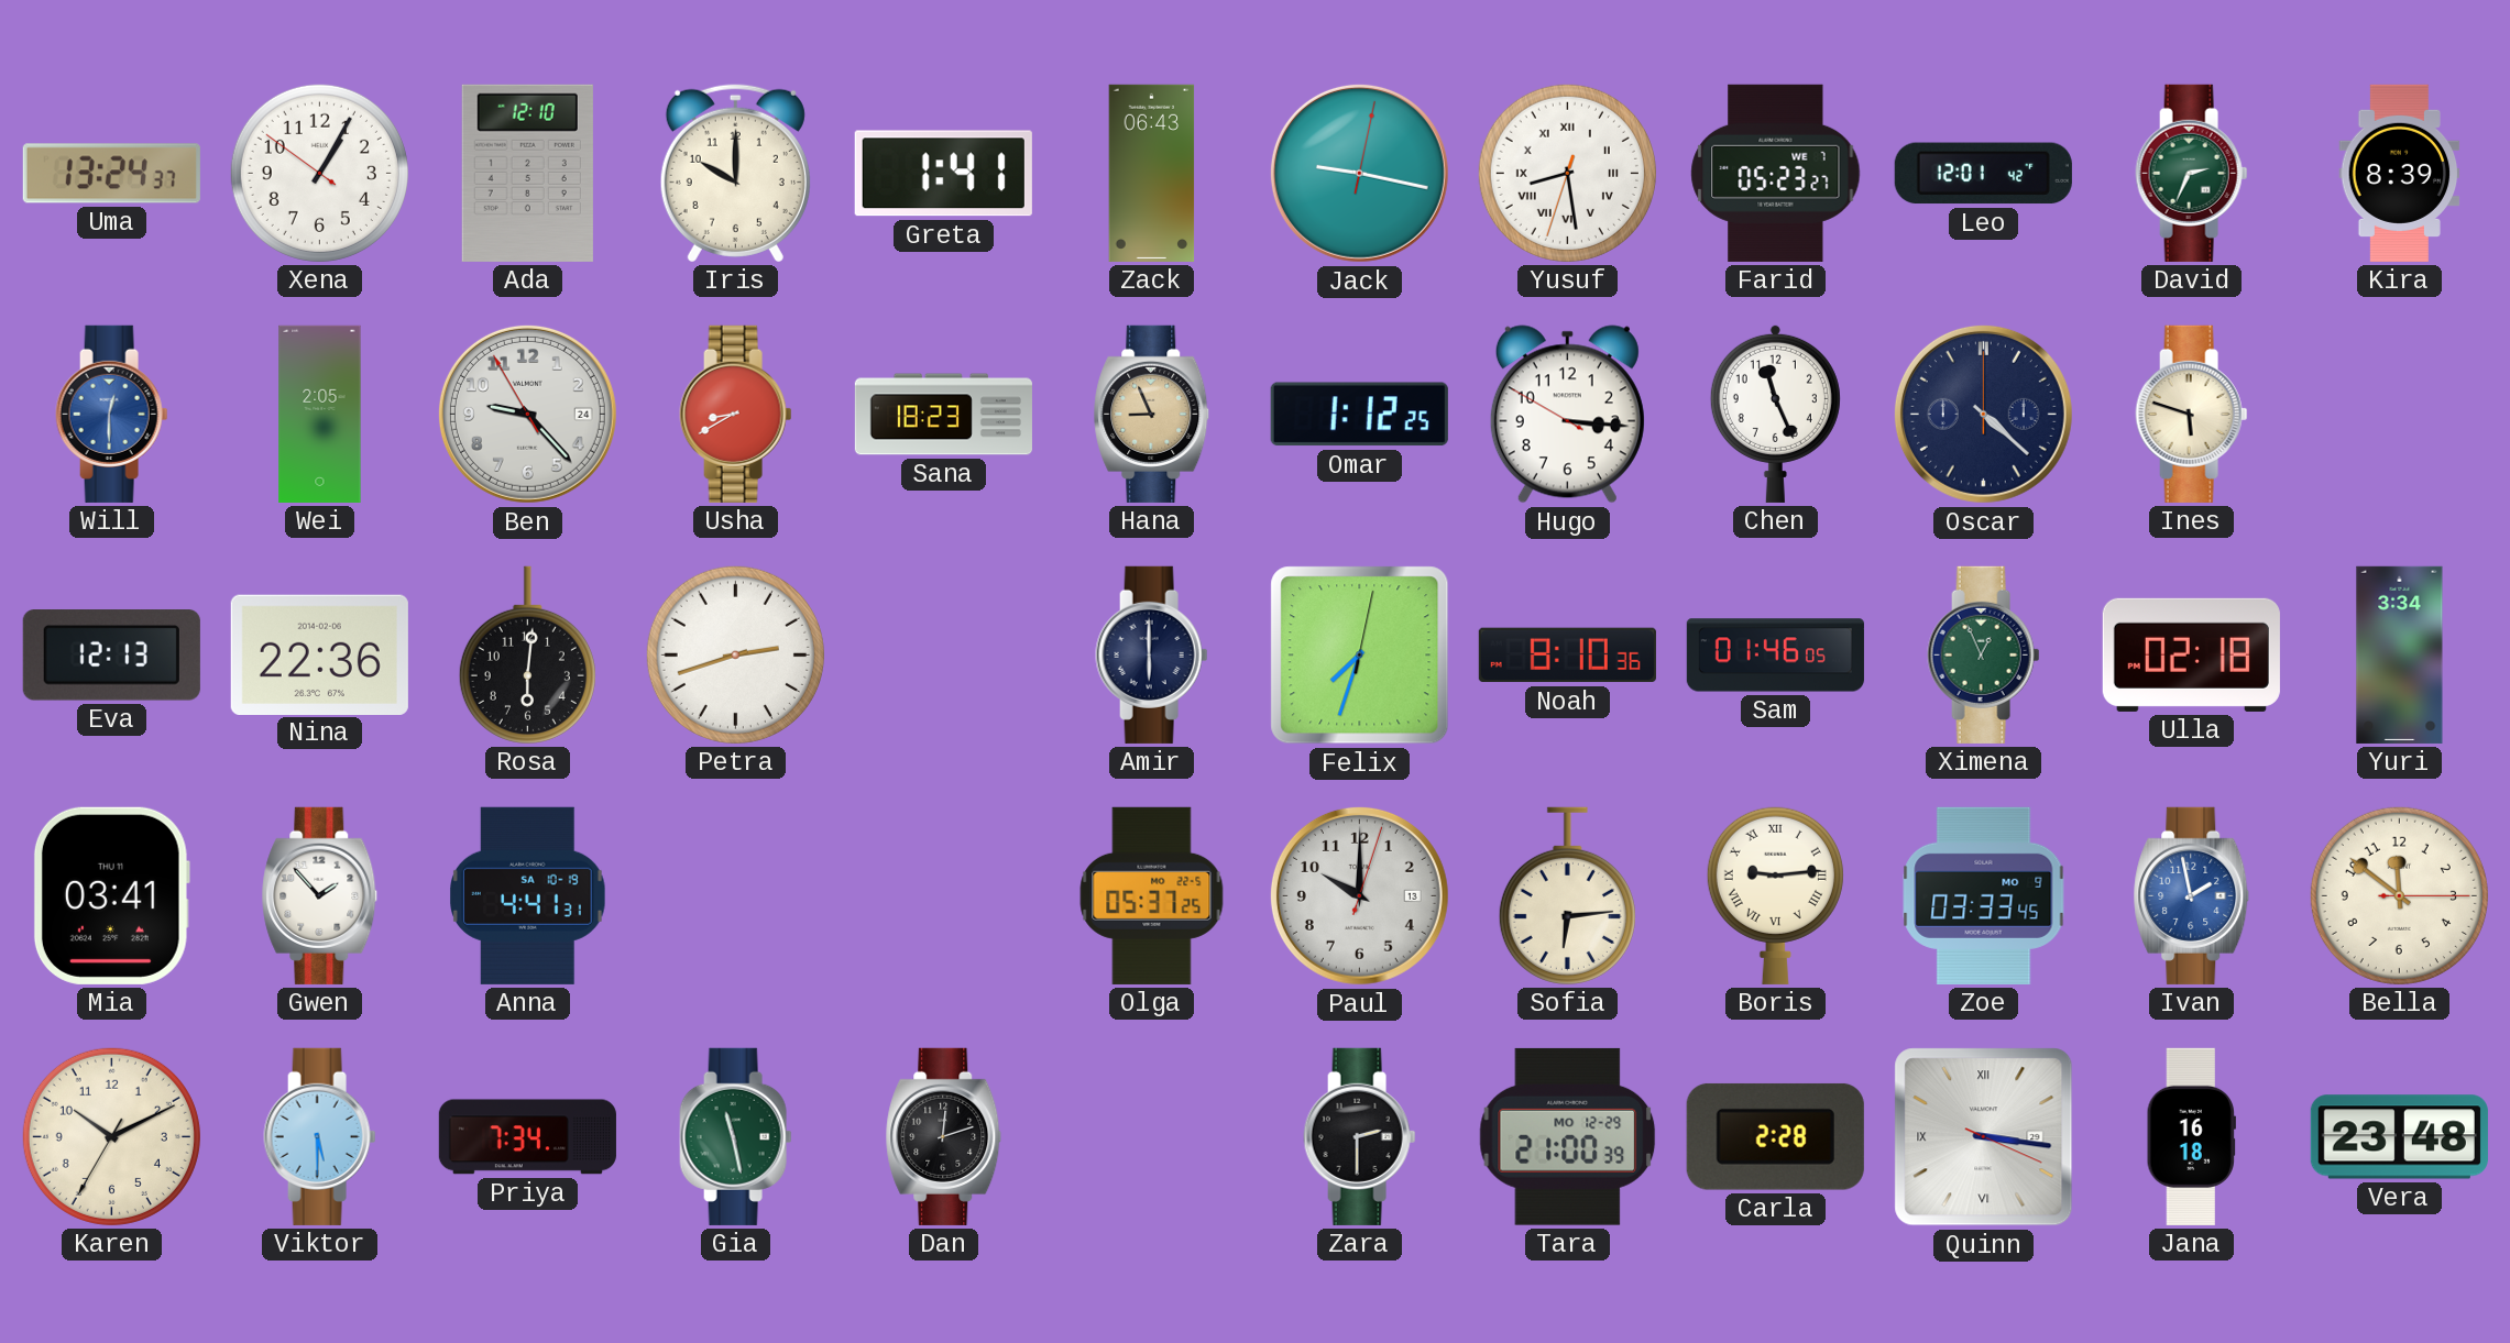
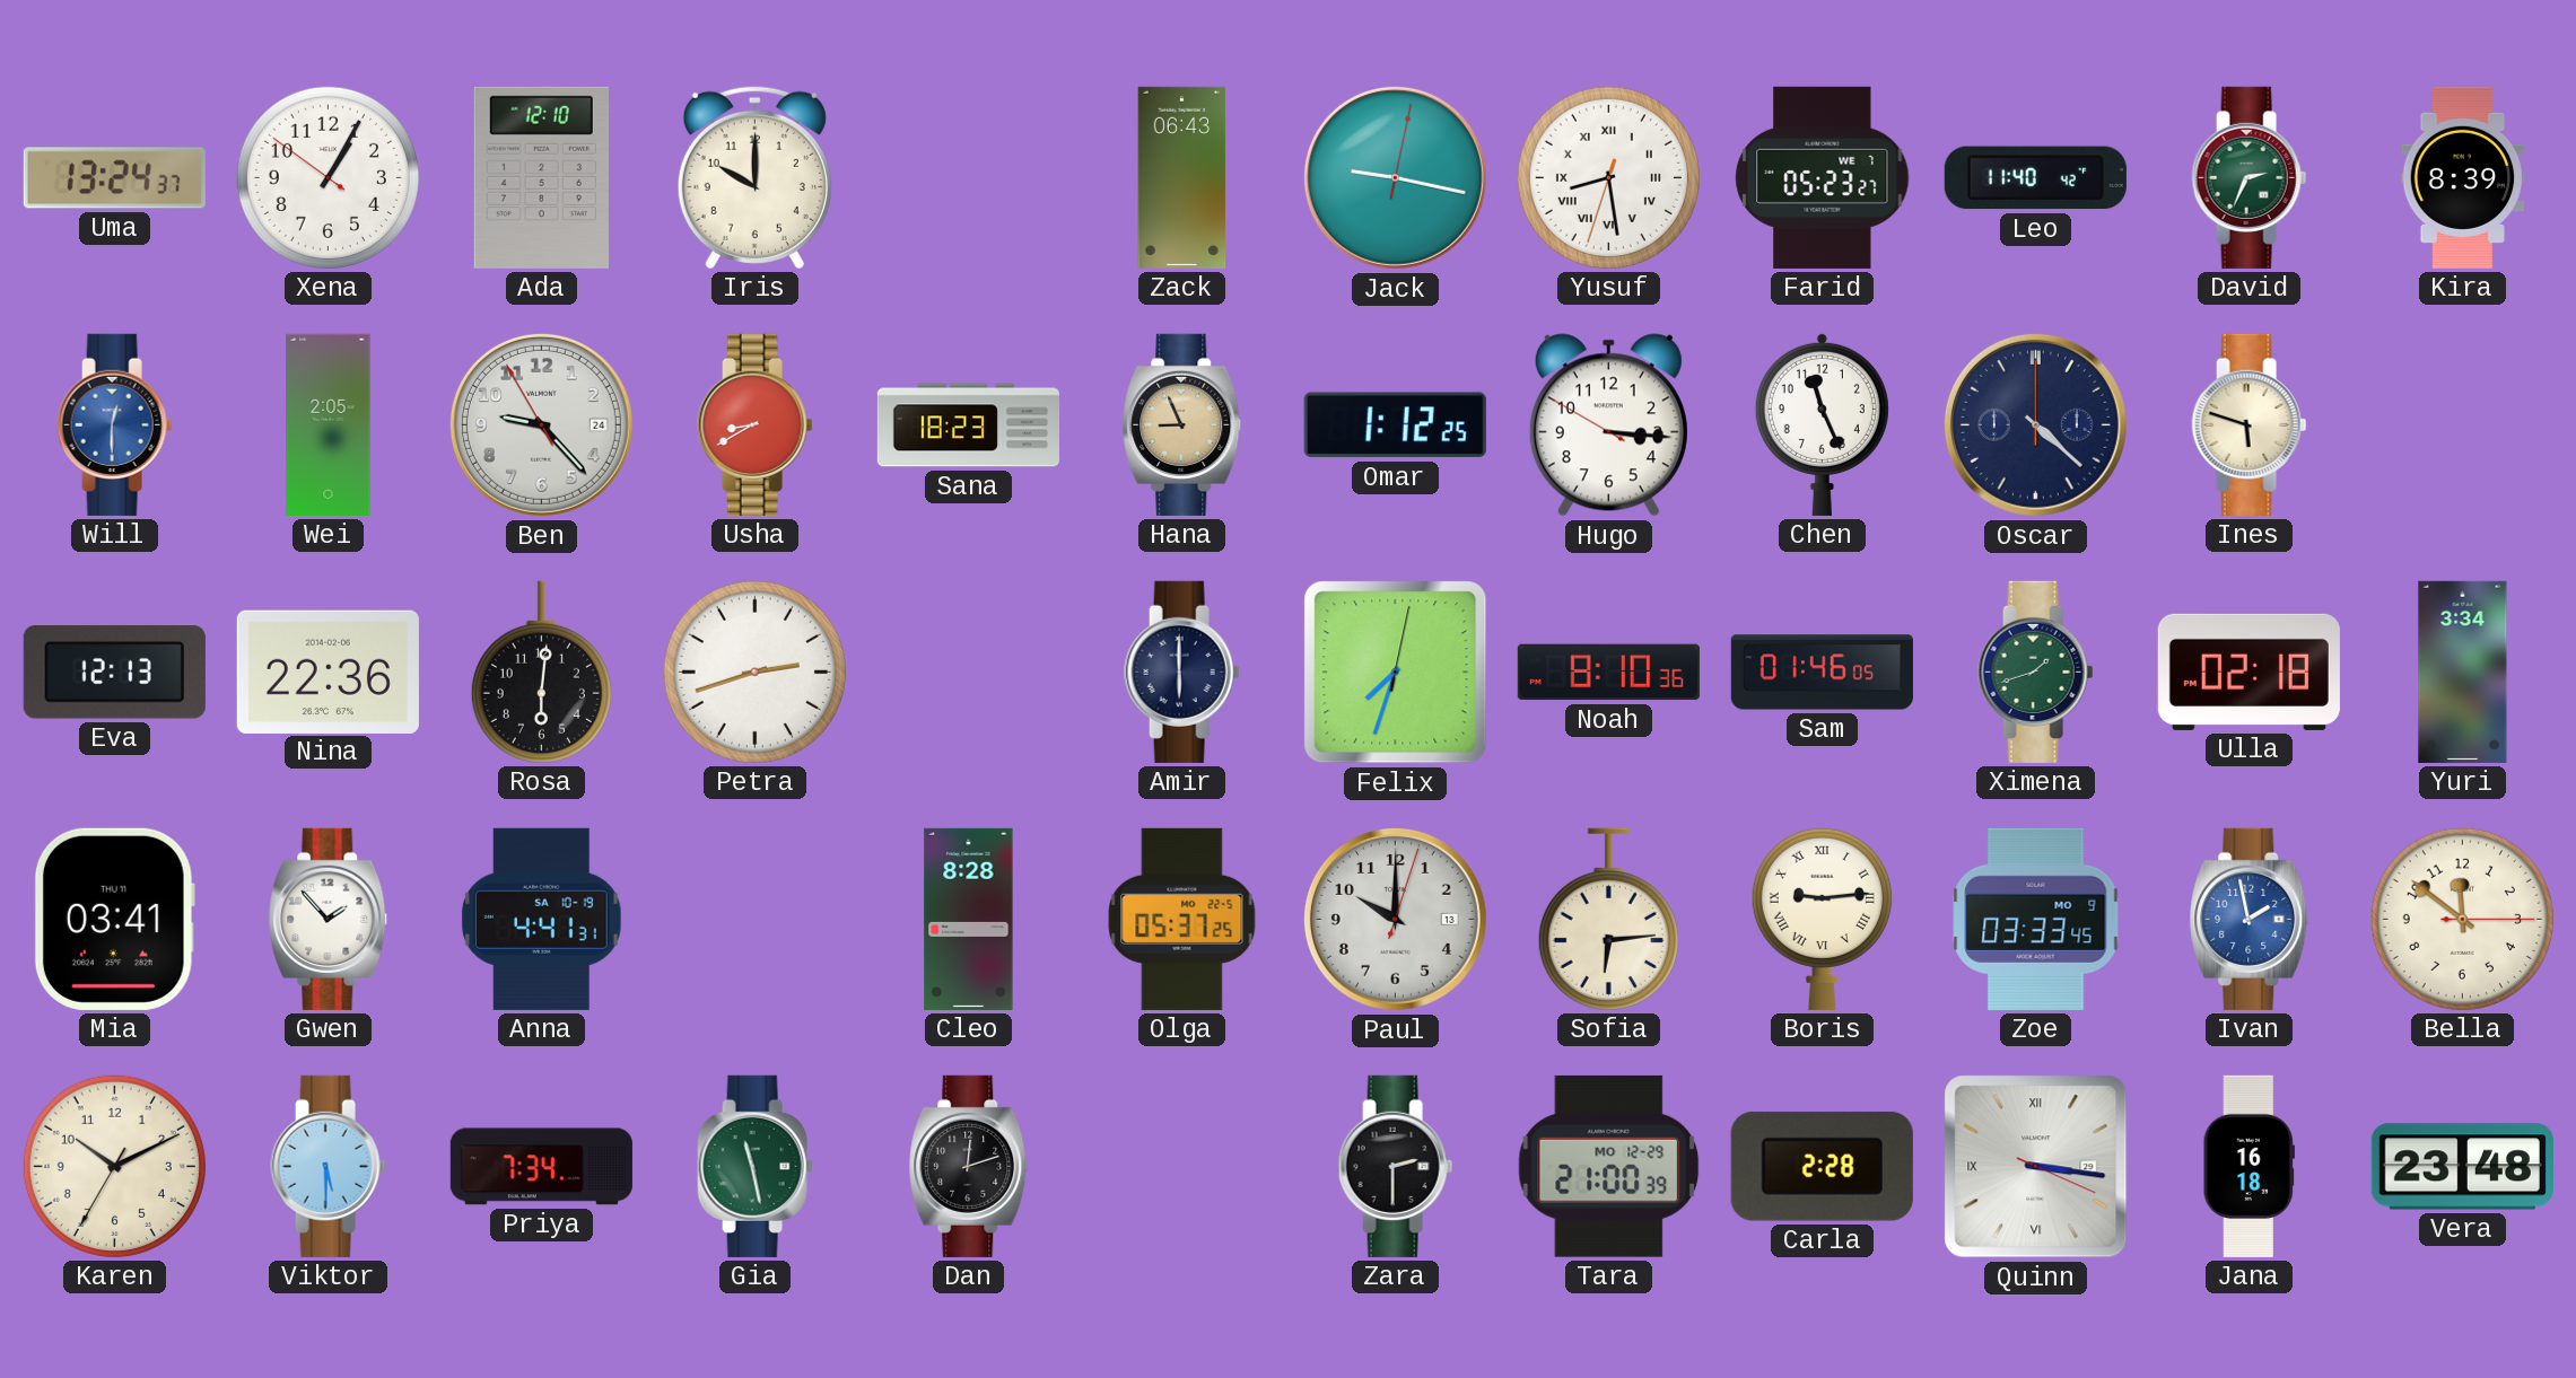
Greta: 1:41 -> none
Leo: 12:01 -> 11:40
Ximena: 12:56 -> 1:42
Cleo: none -> 8:28
